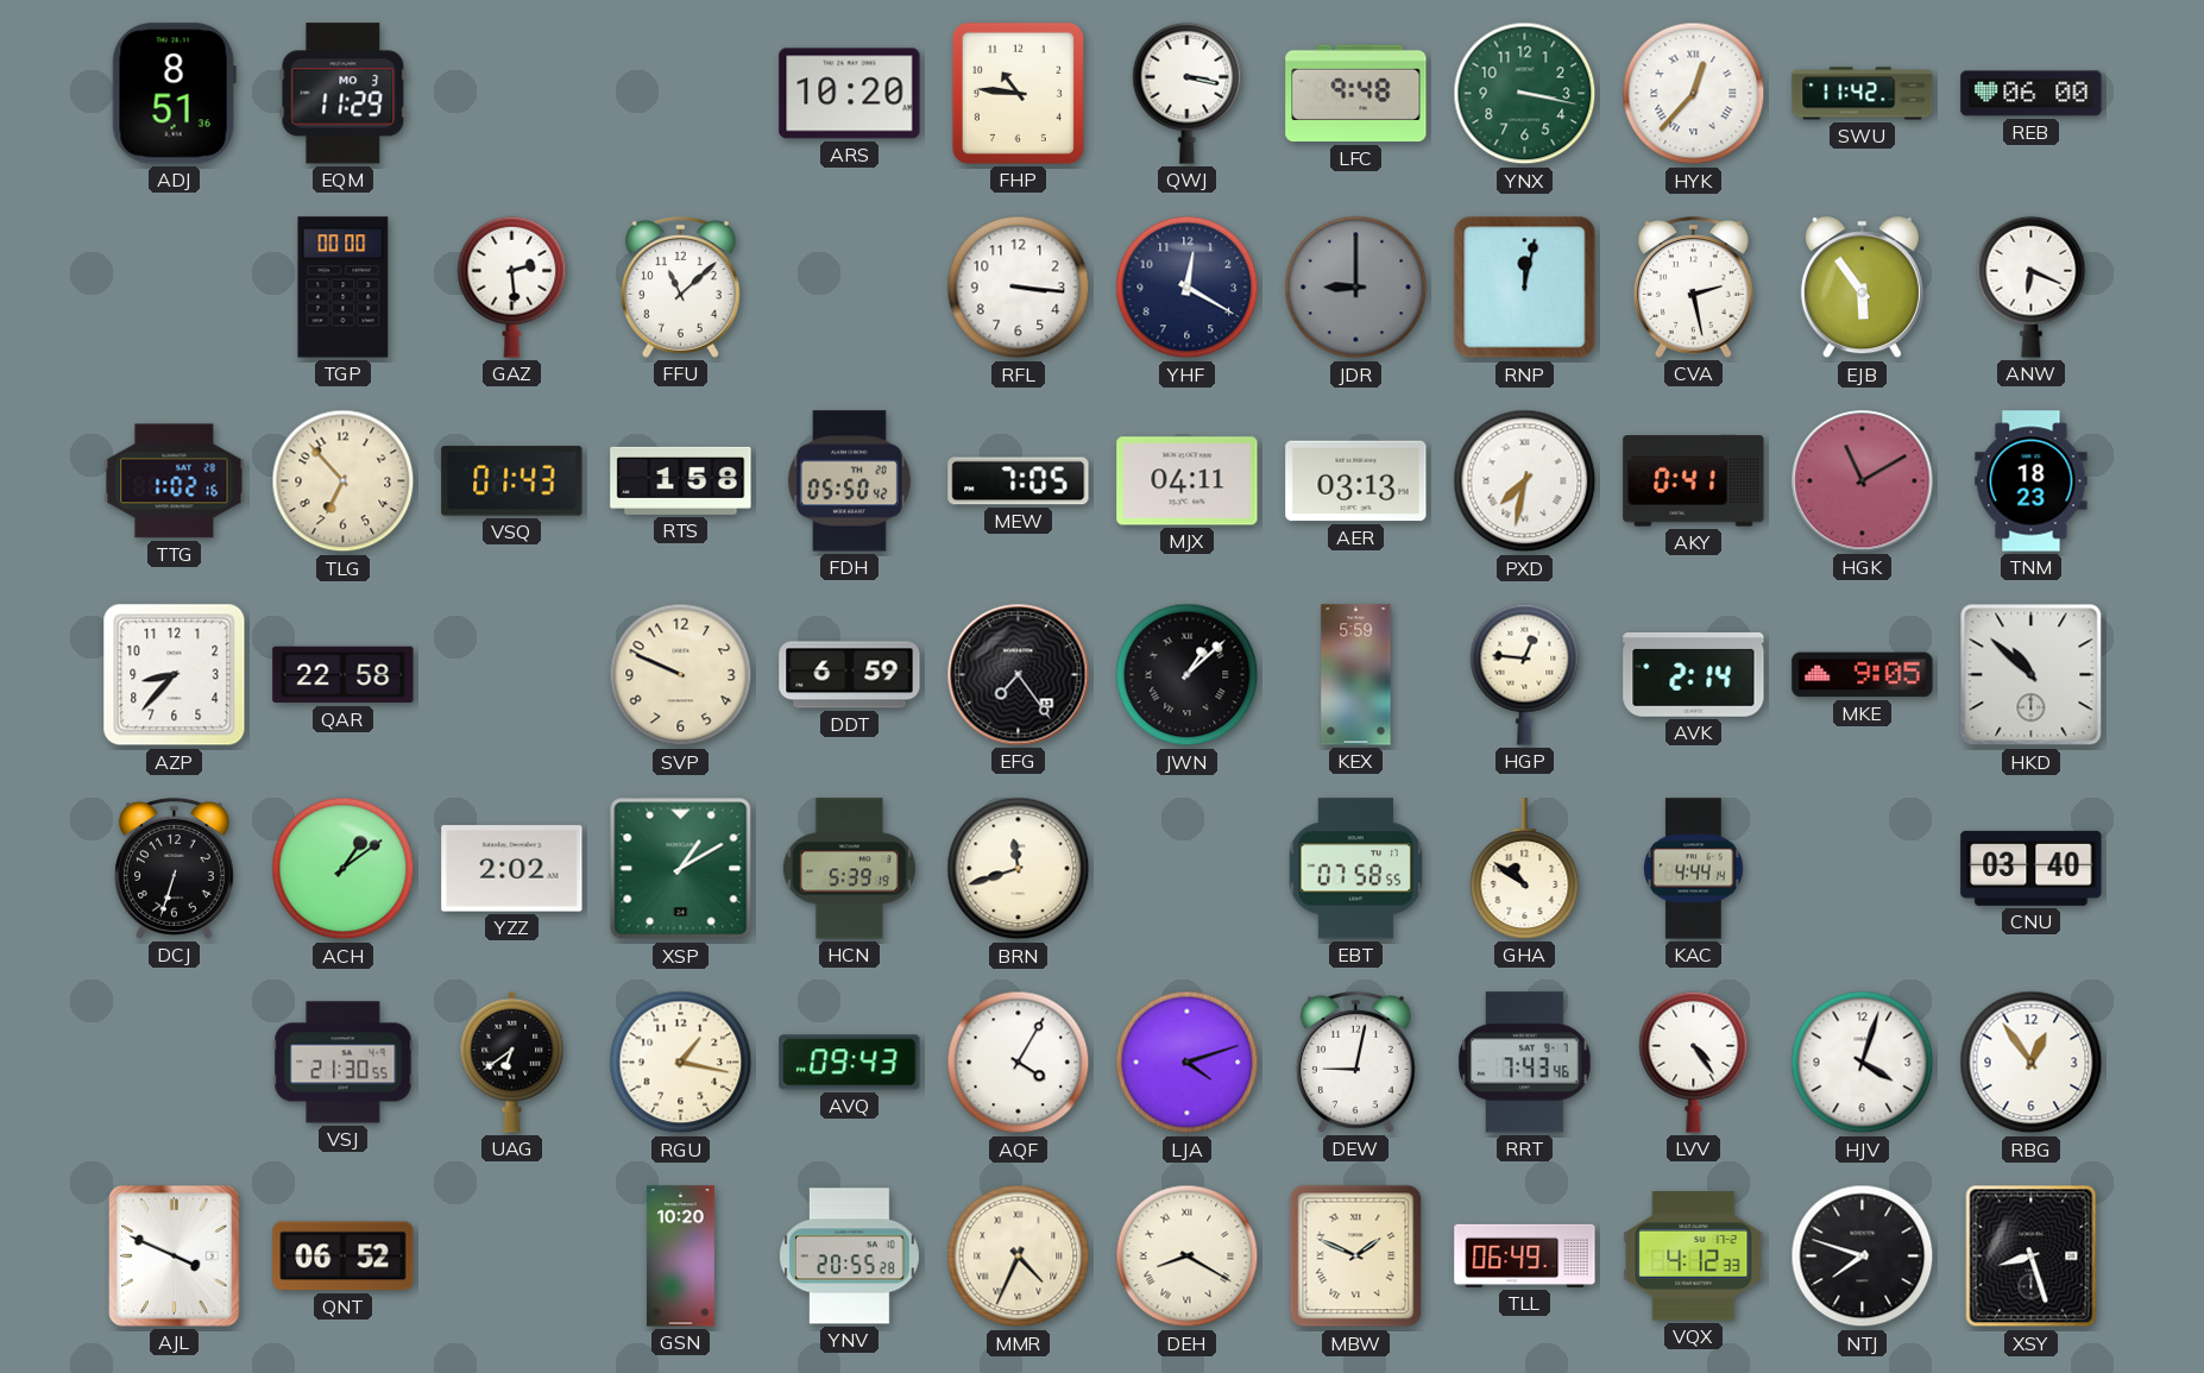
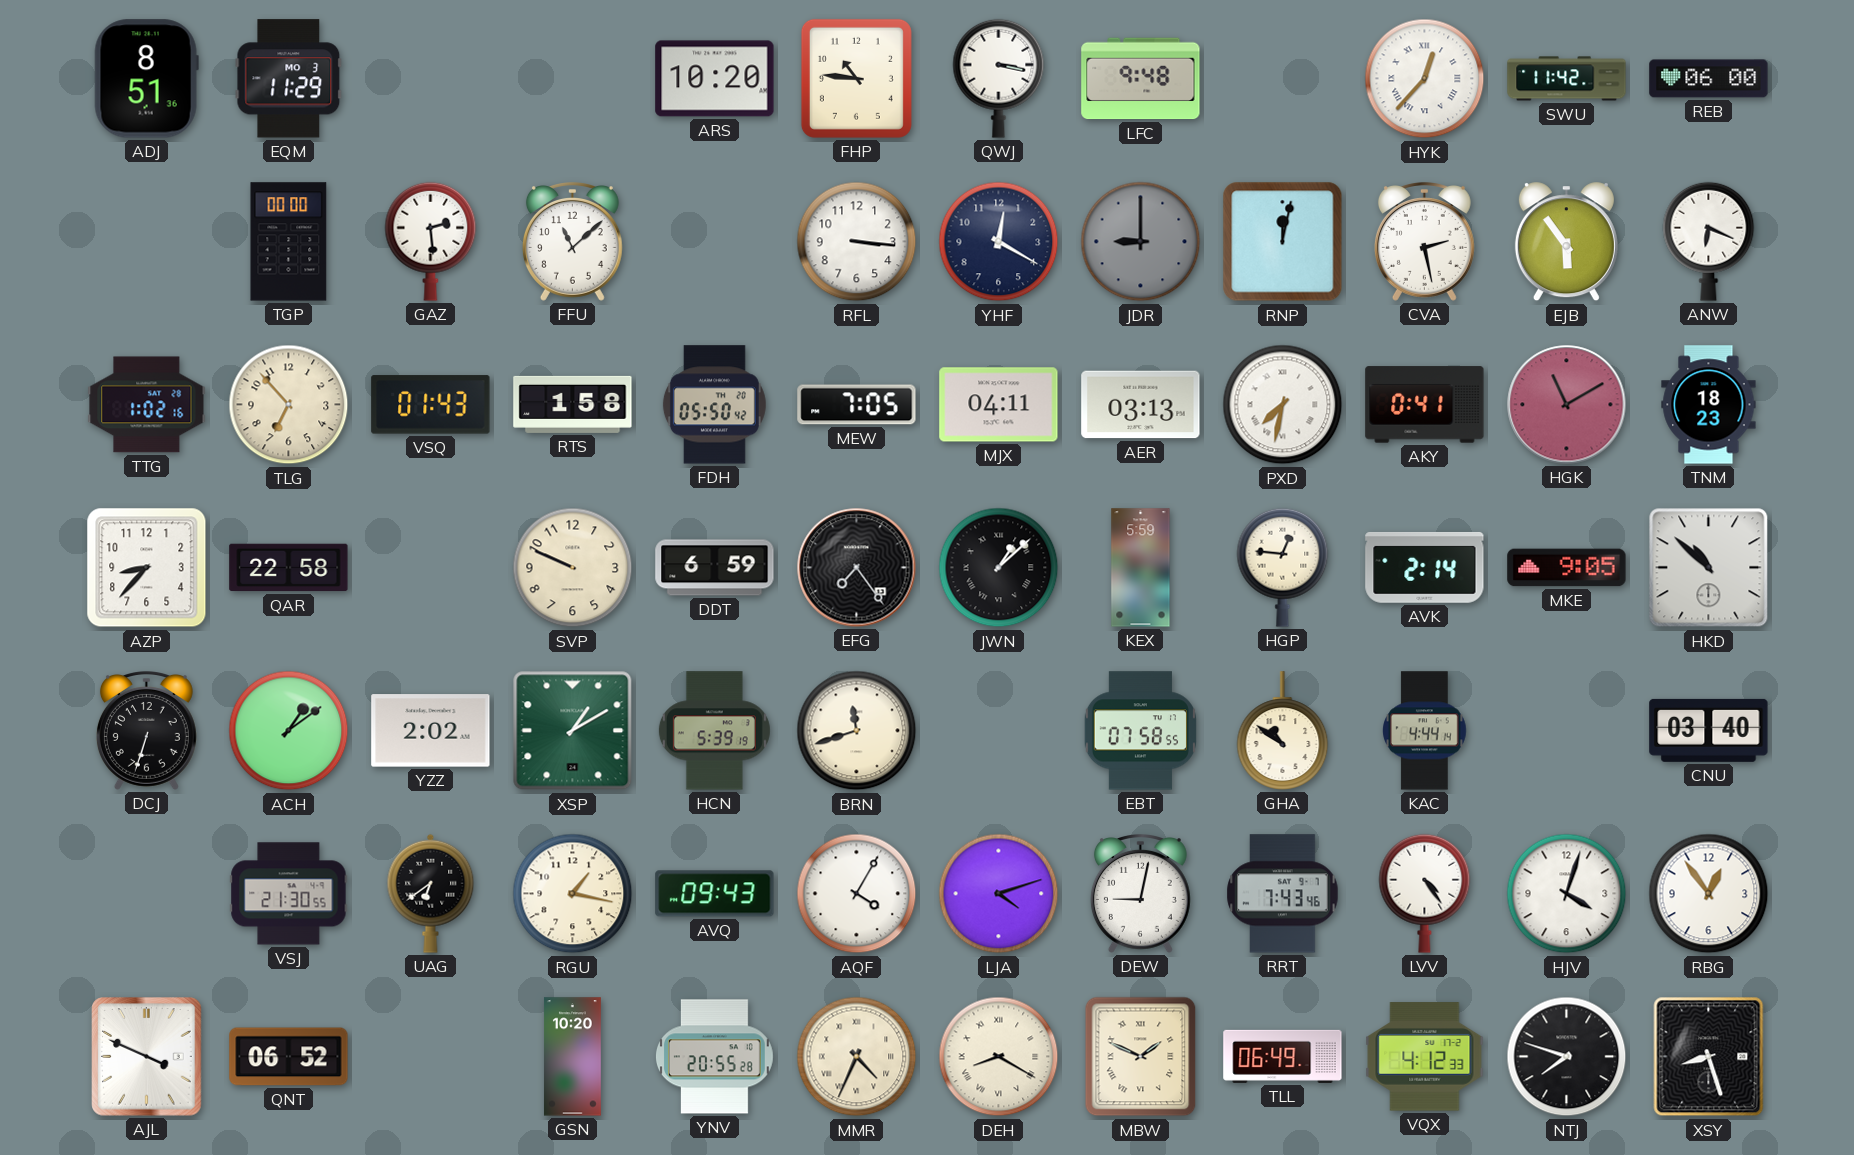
YNX: 3:17 -> none
